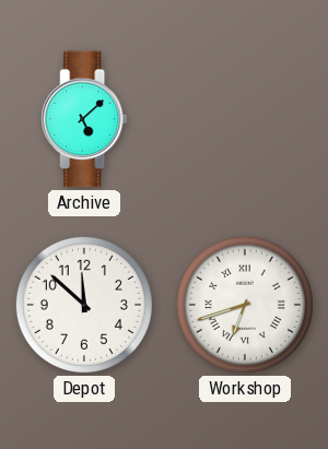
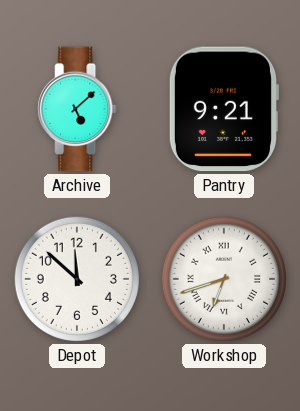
Pantry: none -> 9:21
